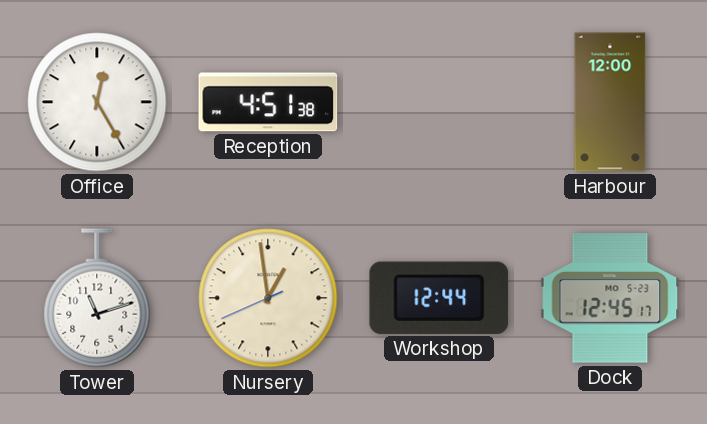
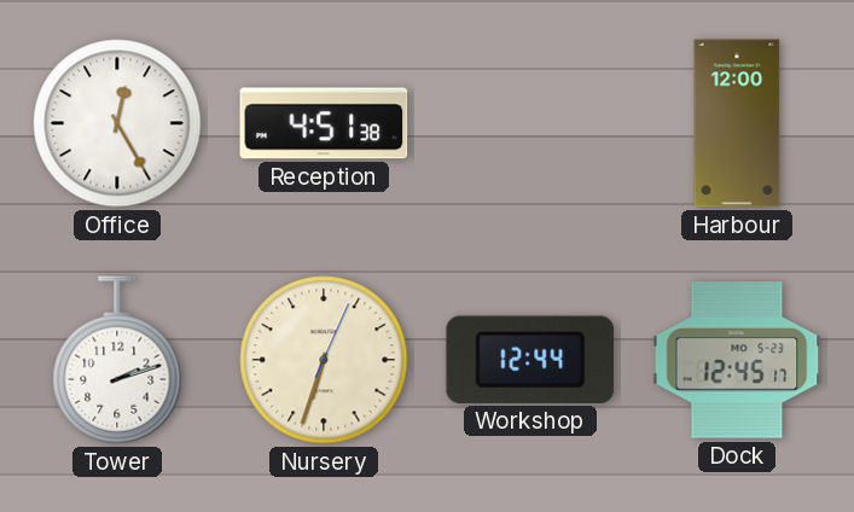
Tower: 11:12 -> 2:12
Nursery: 12:58 -> 6:33
